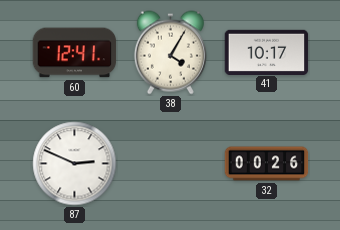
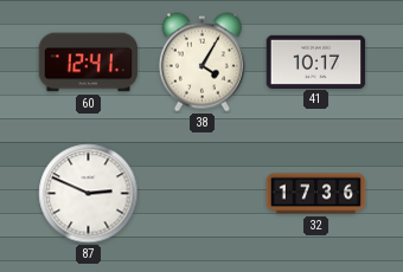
32: 00:26 -> 17:36
